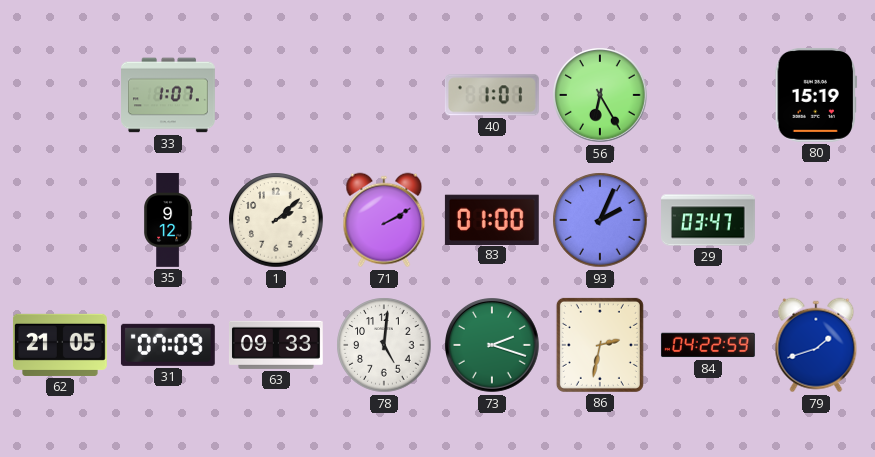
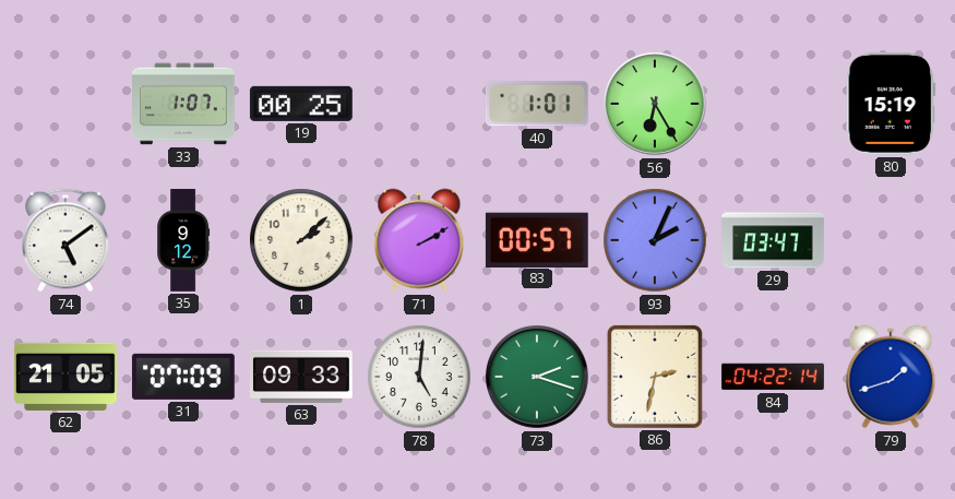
19: none -> 00:25
74: none -> 5:09
83: 01:00 -> 00:57
84: 04:22:59 -> 04:22:14
